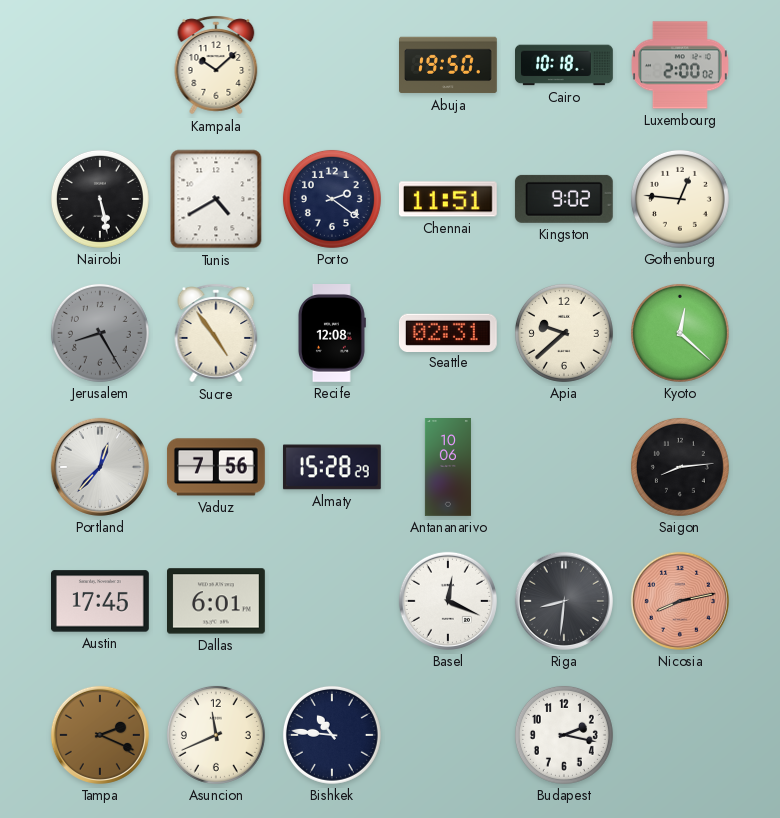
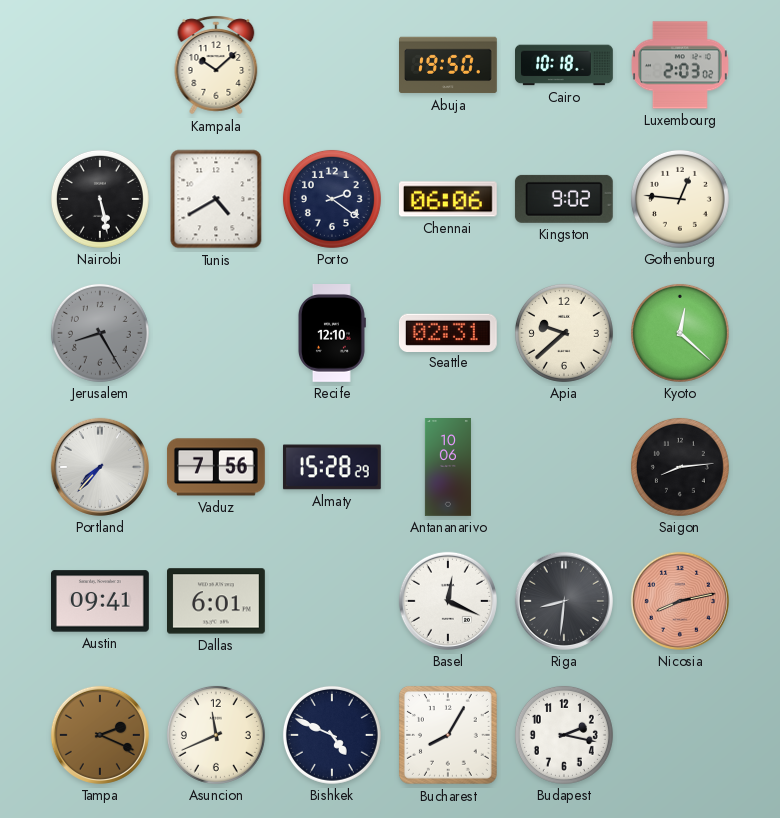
Luxembourg: 2:00 -> 2:03
Chennai: 11:51 -> 06:06
Sucre: 4:54 -> none
Recife: 12:08 -> 12:10
Portland: 12:37 -> 7:37
Austin: 17:45 -> 09:41
Bishkek: 10:46 -> 4:49
Bucharest: none -> 8:05
